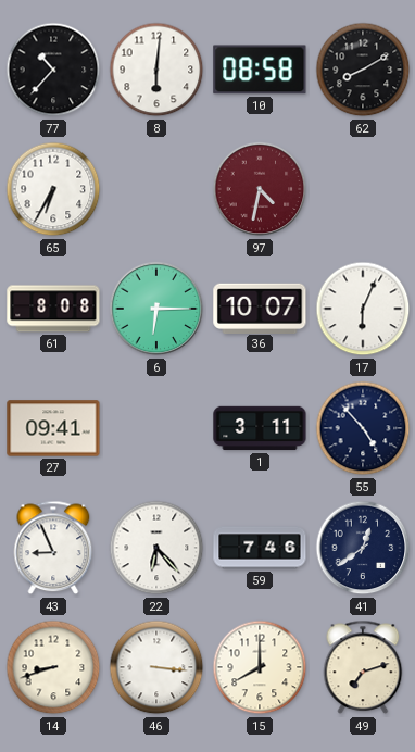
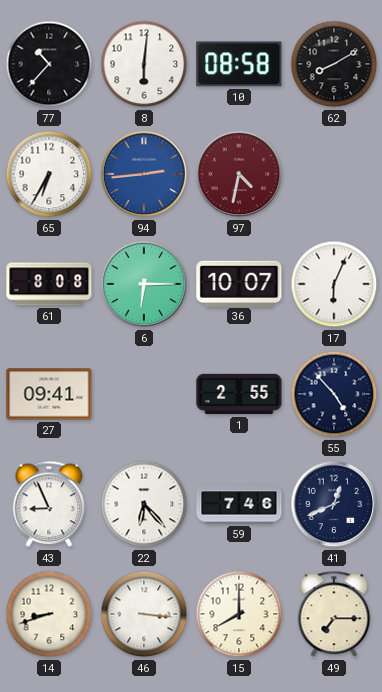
94: none -> 2:44
1: 3:11 -> 2:55
41: 12:39 -> 12:41
49: 7:12 -> 7:15
